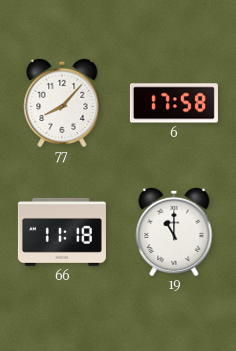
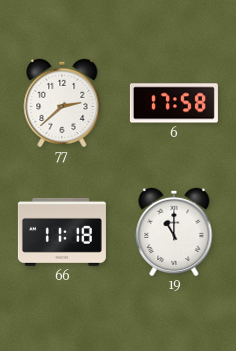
77: 8:07 -> 2:38
